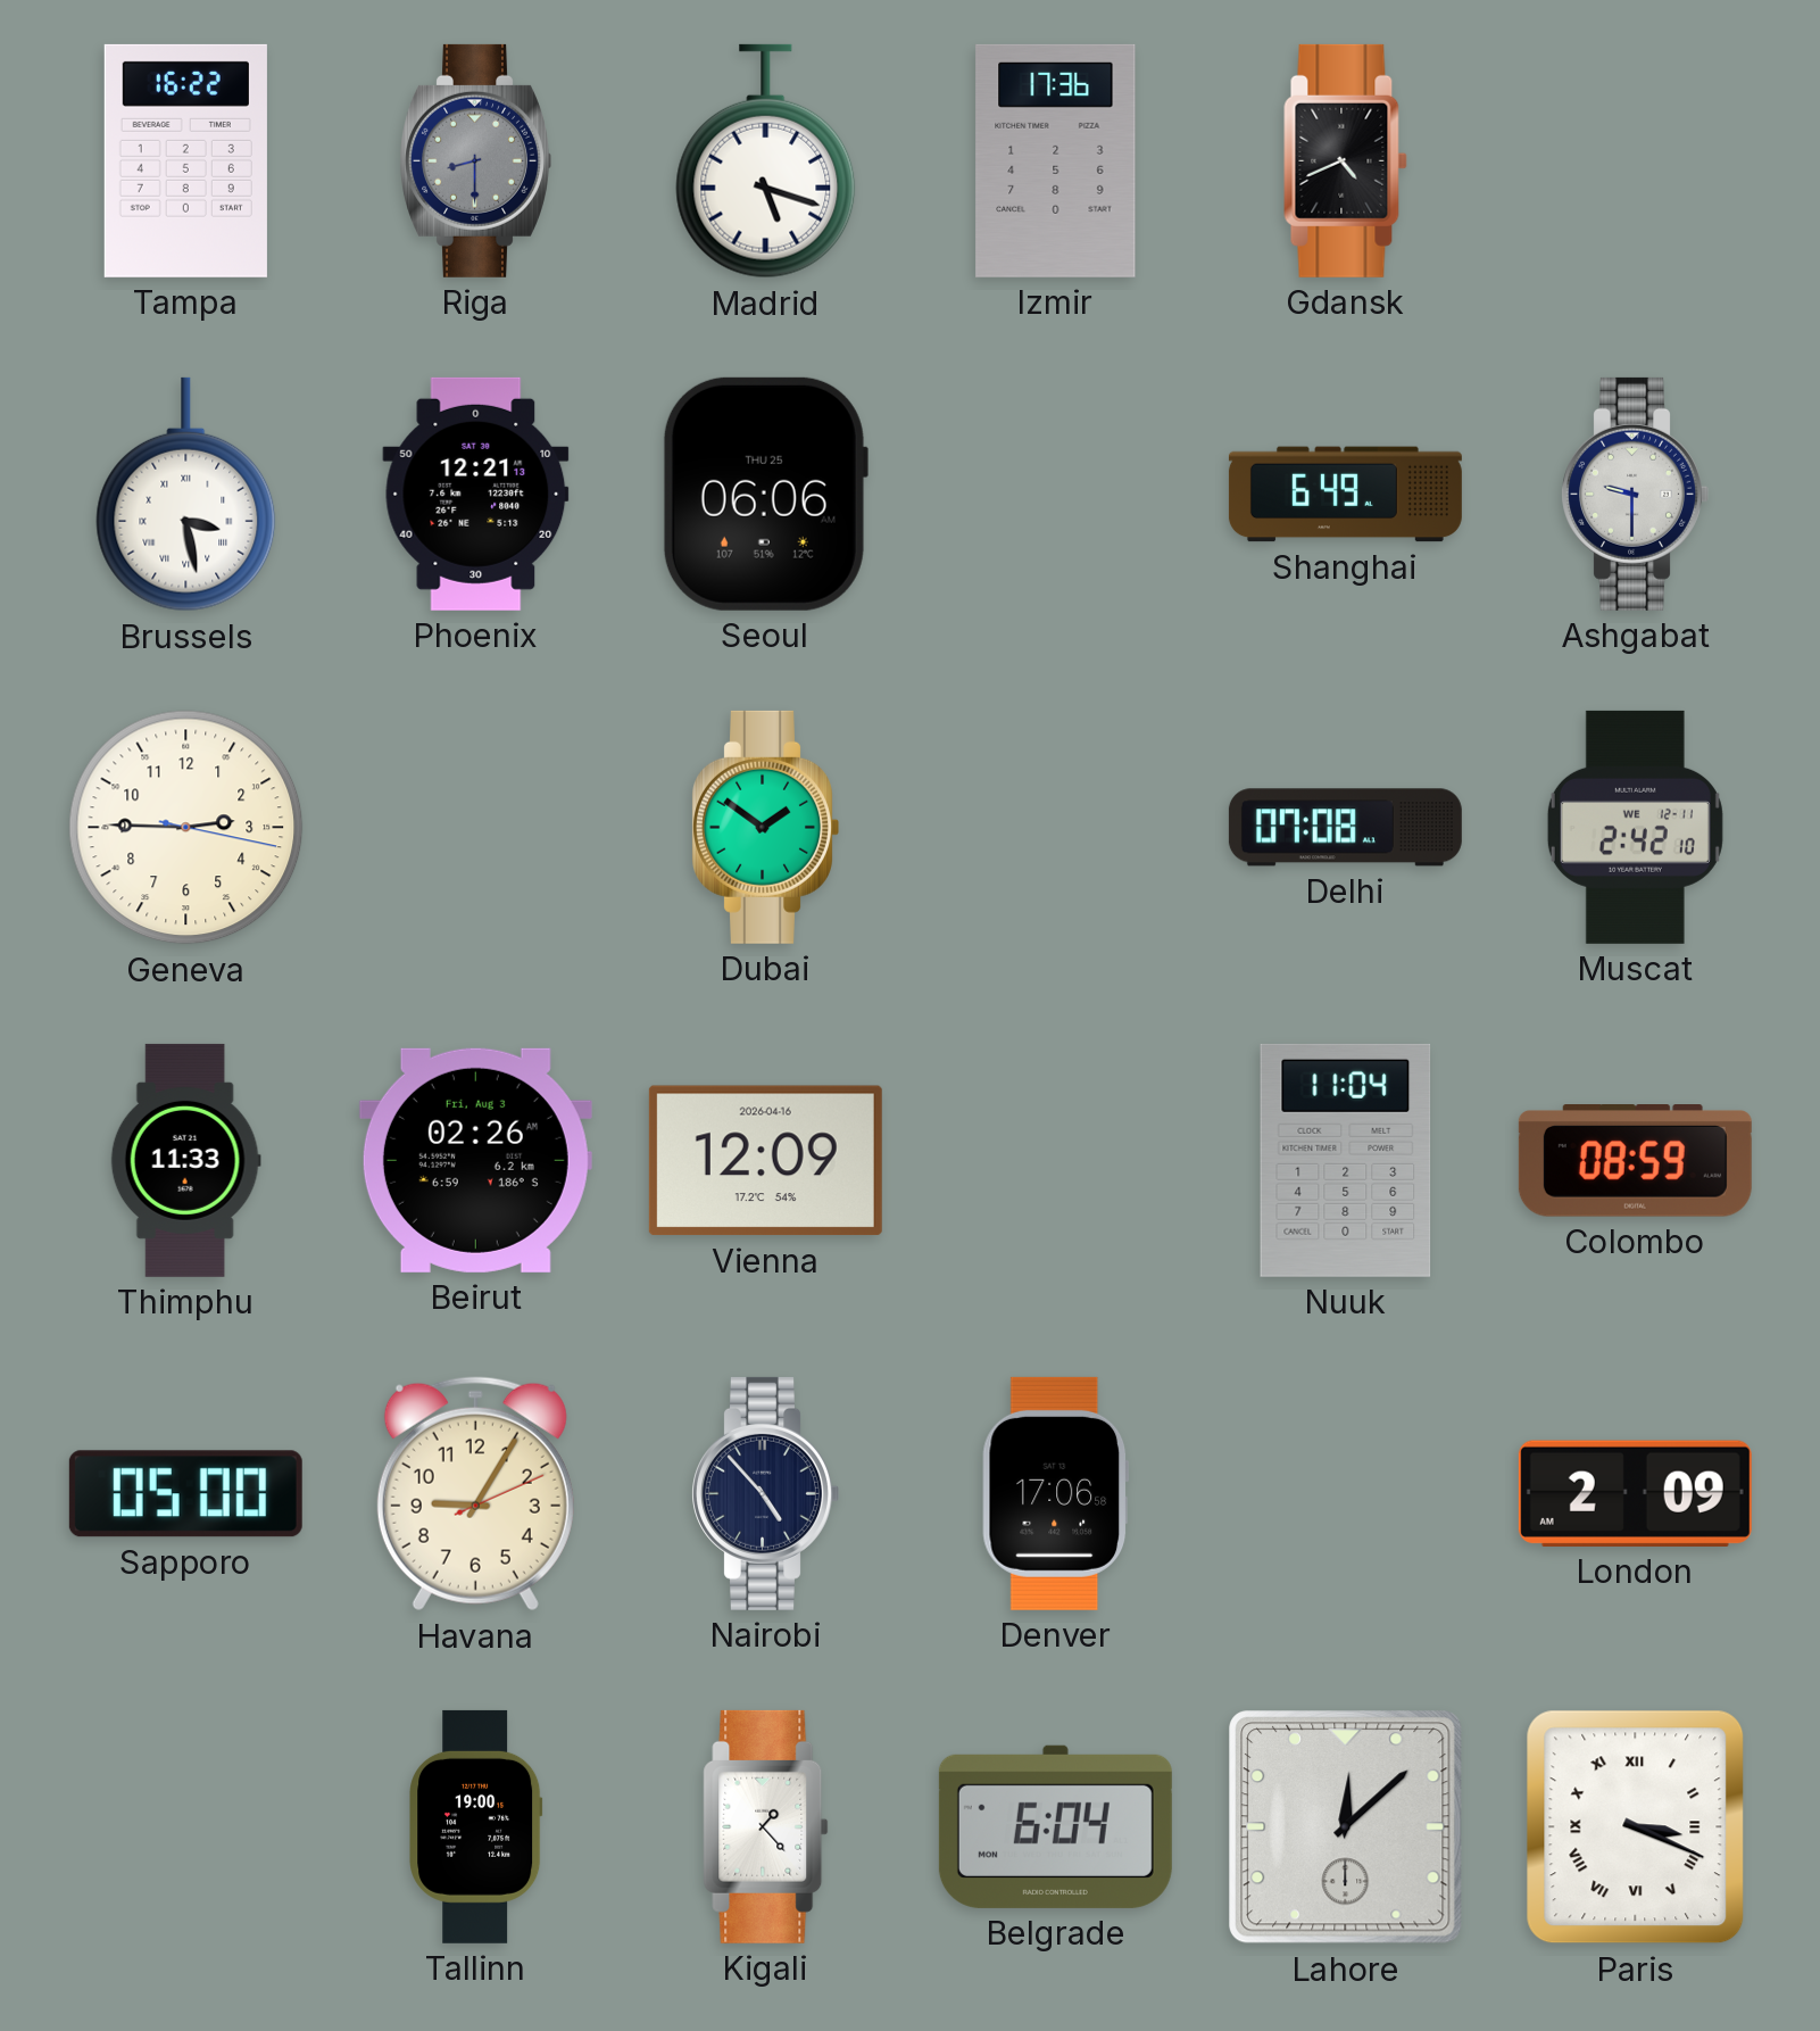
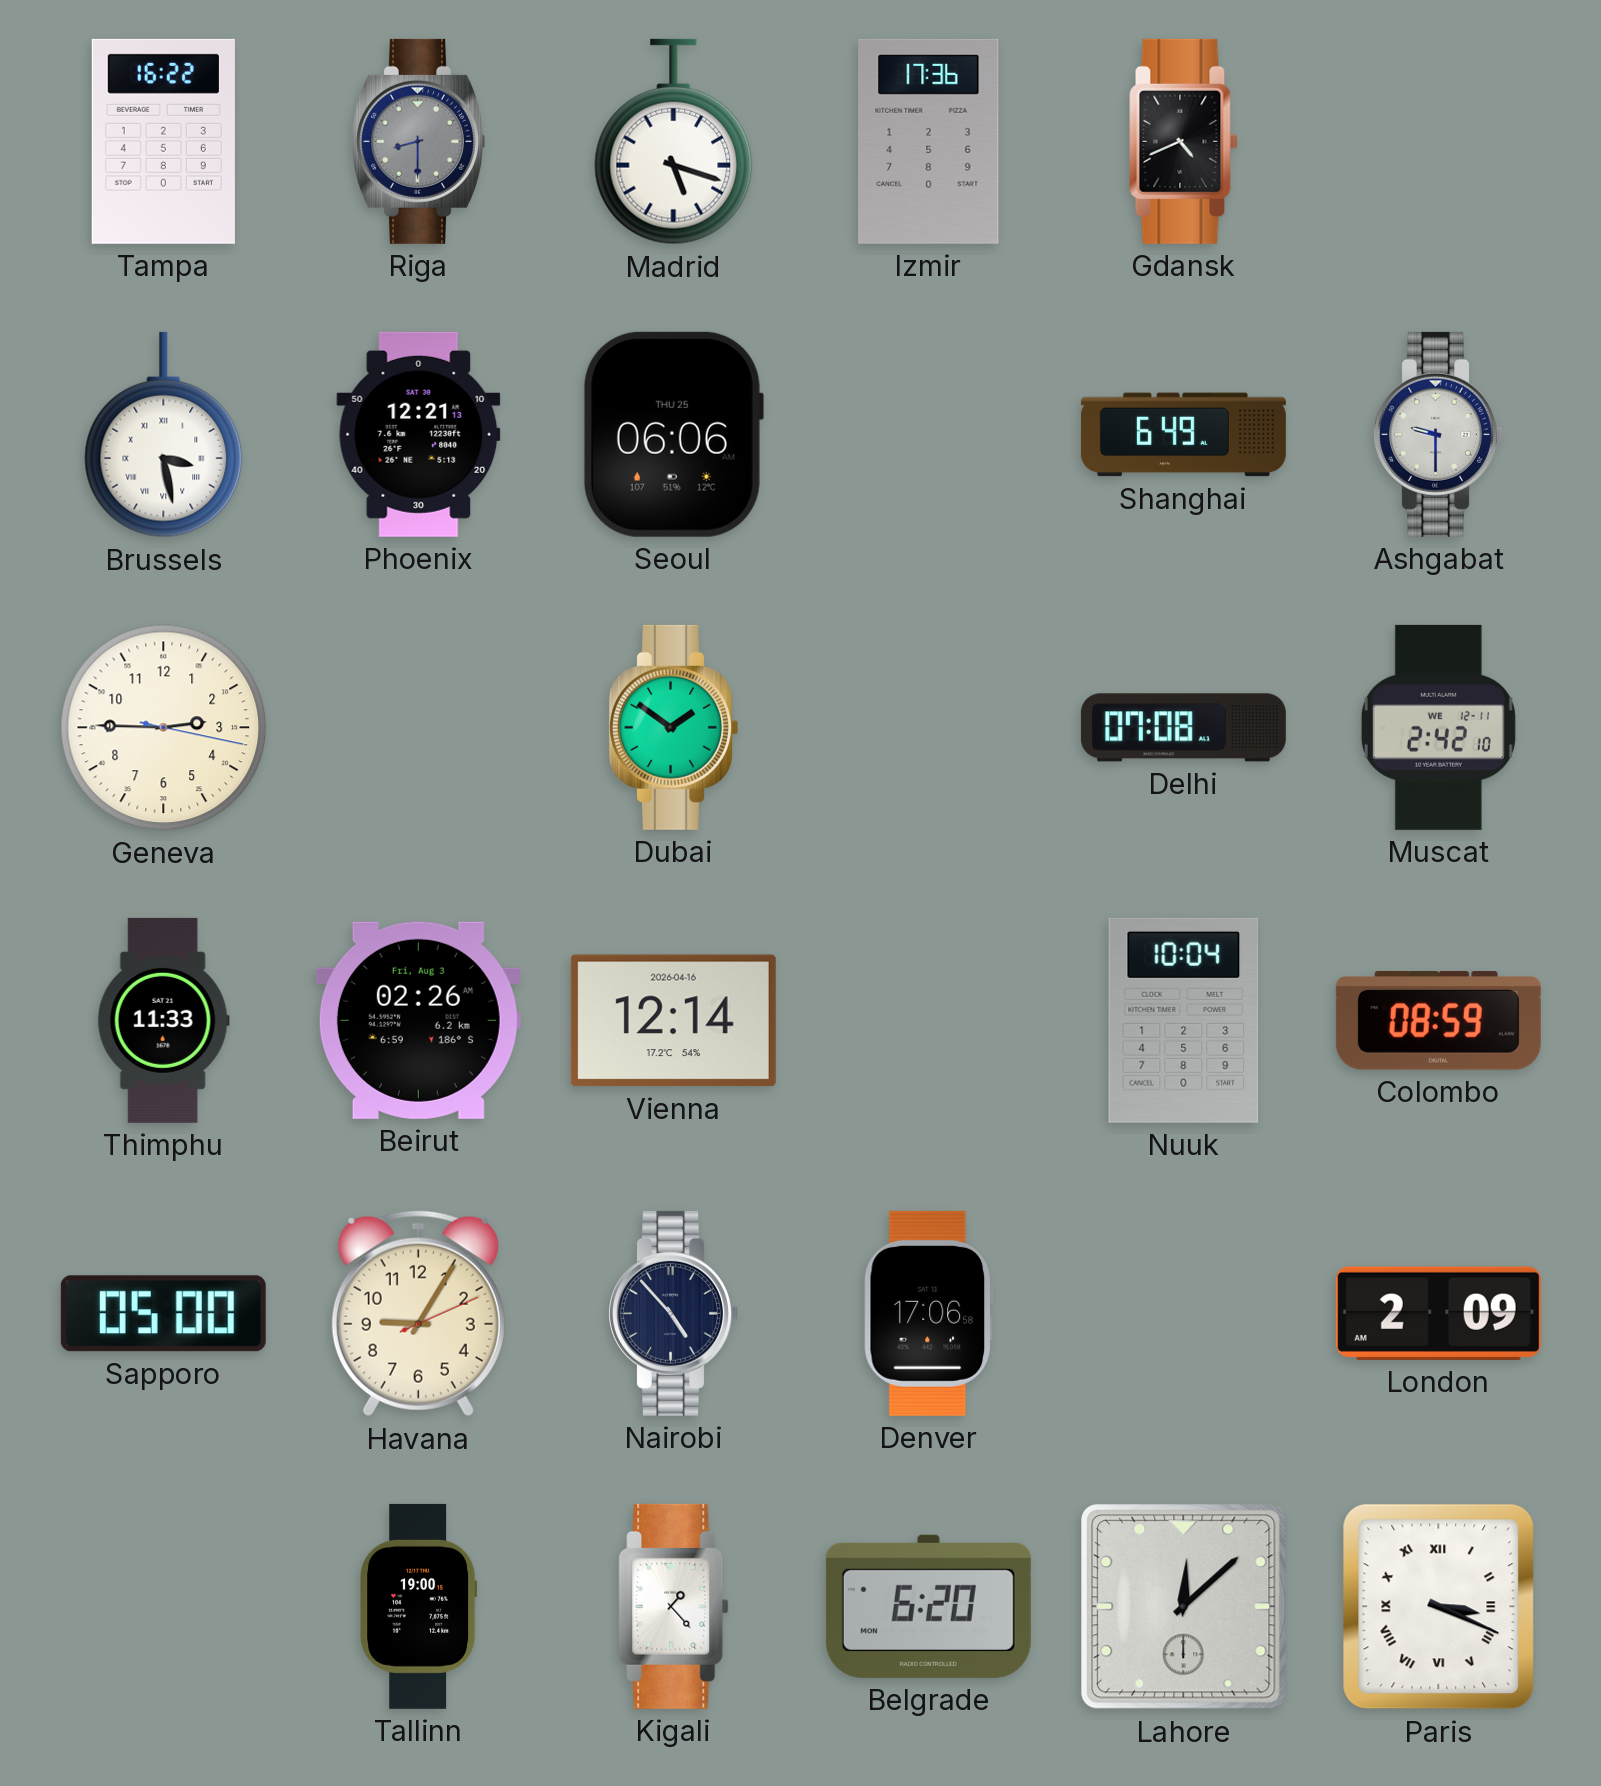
Vienna: 12:09 -> 12:14
Nuuk: 11:04 -> 10:04
Belgrade: 6:04 -> 6:20
